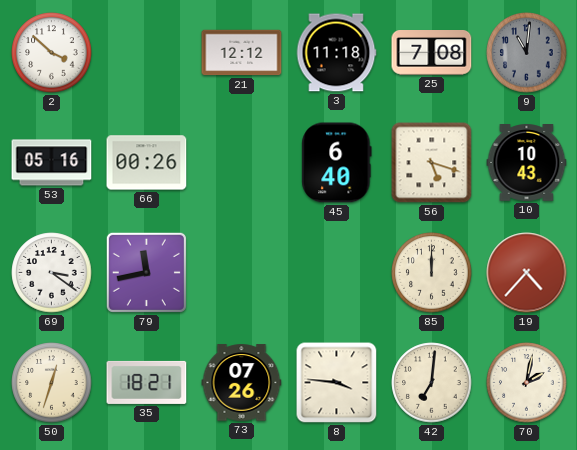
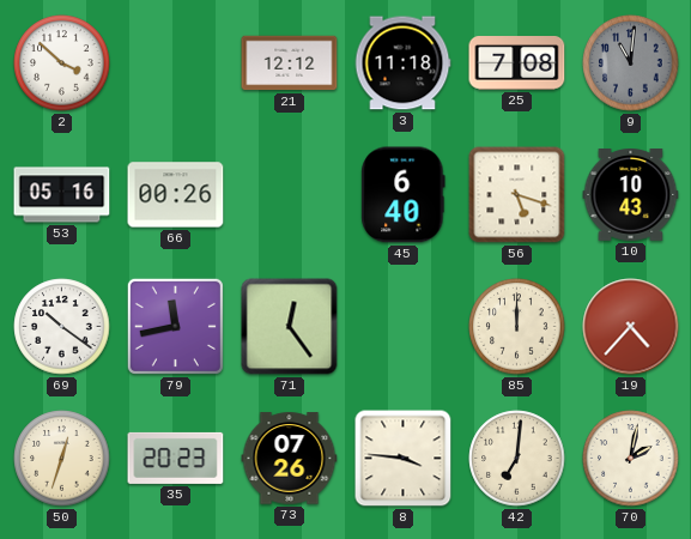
69: 3:21 -> 10:21
71: none -> 12:24
35: 18:21 -> 20:23
